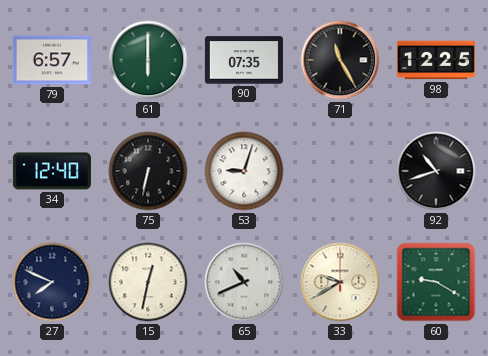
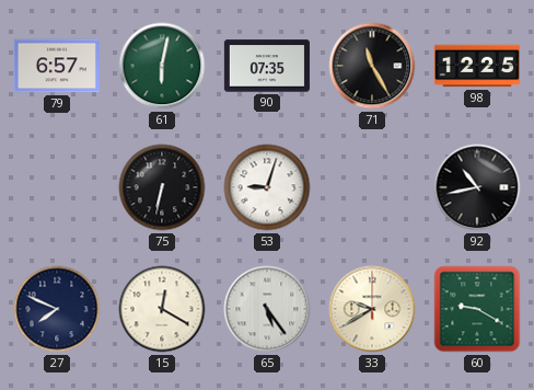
61: 6:00 -> 6:02
34: 12:40 -> none
92: 10:42 -> 10:43
15: 12:32 -> 12:20
65: 10:41 -> 5:24
